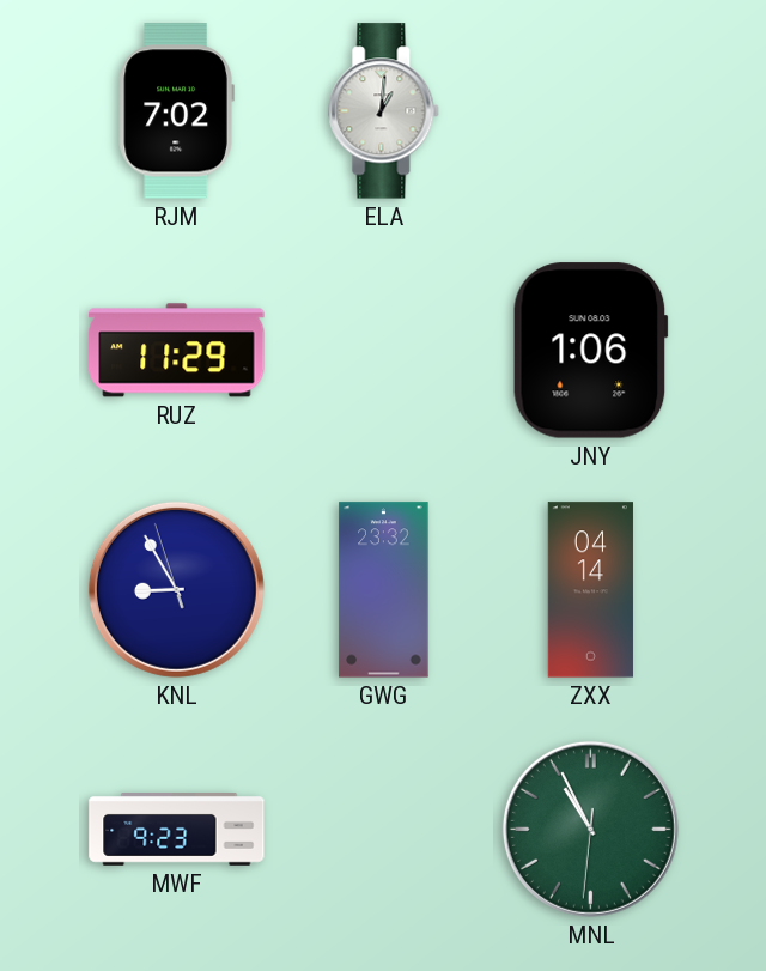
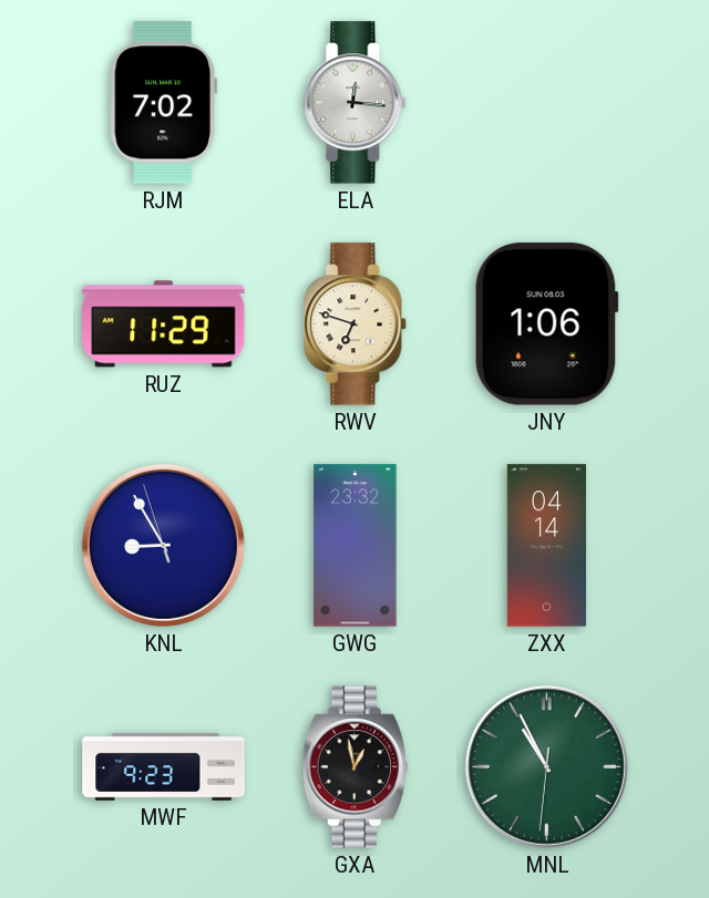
ELA: 1:01 -> 12:16
RWV: none -> 6:48
GXA: none -> 12:58
